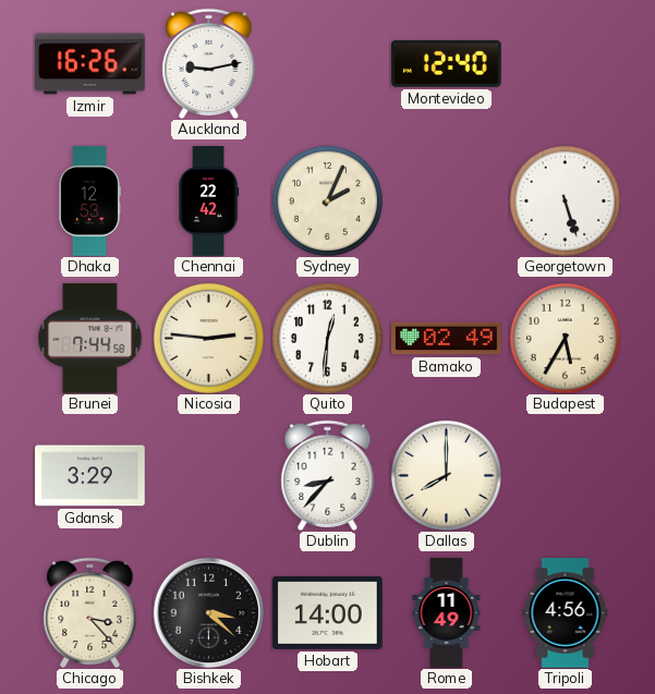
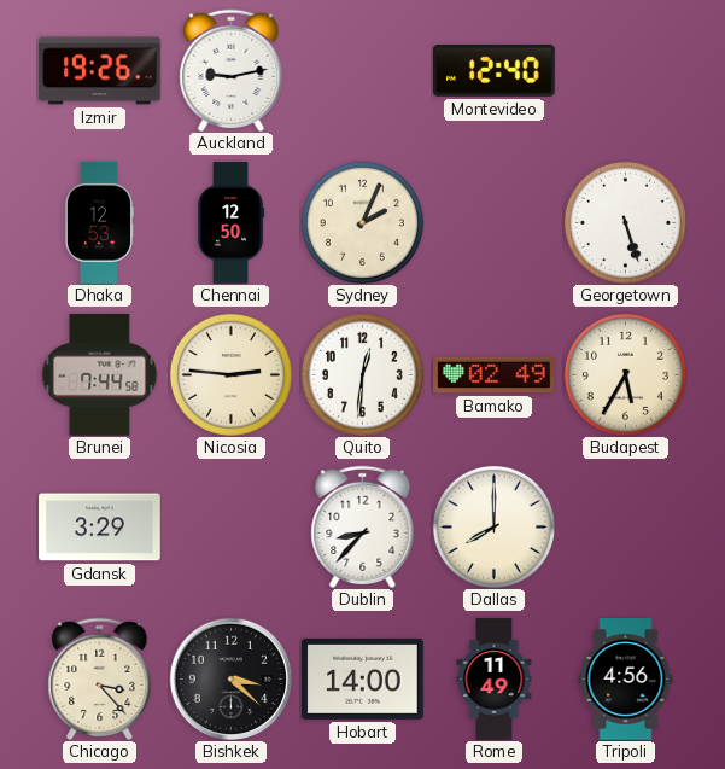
Izmir: 16:26 -> 19:26
Chennai: 22:42 -> 12:50
